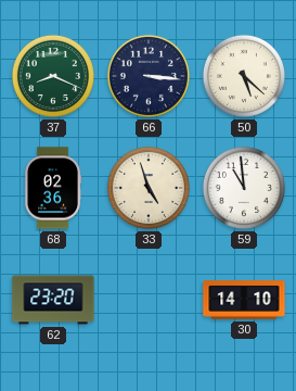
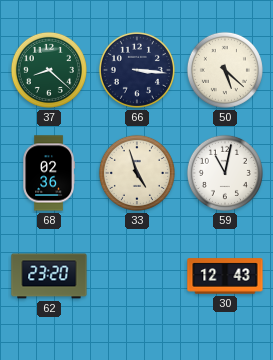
37: 8:19 -> 8:22
59: 10:59 -> 11:02
30: 14:10 -> 12:43
